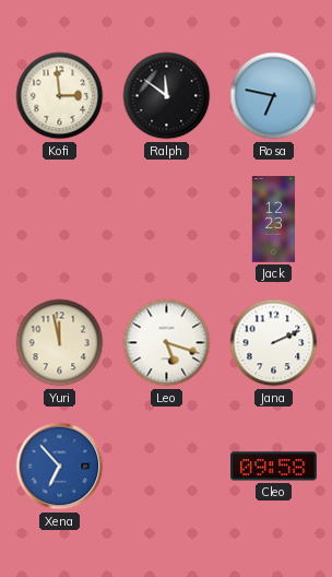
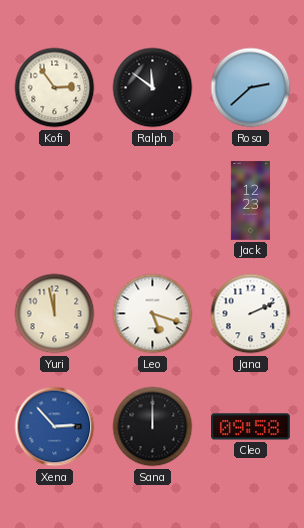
Kofi: 2:59 -> 2:54
Rosa: 6:47 -> 2:38
Xena: 6:53 -> 2:53
Sana: none -> 12:00
